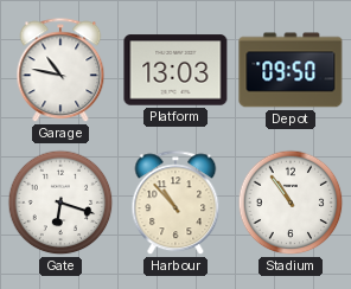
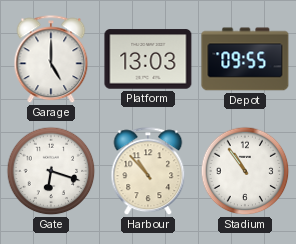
Garage: 10:47 -> 5:00
Depot: 09:50 -> 09:55
